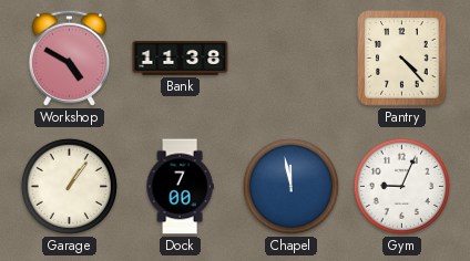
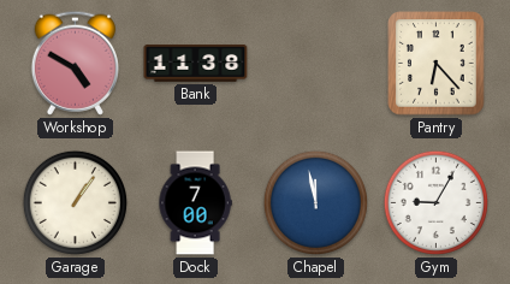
Pantry: 4:23 -> 6:23
Gym: 9:04 -> 9:05
